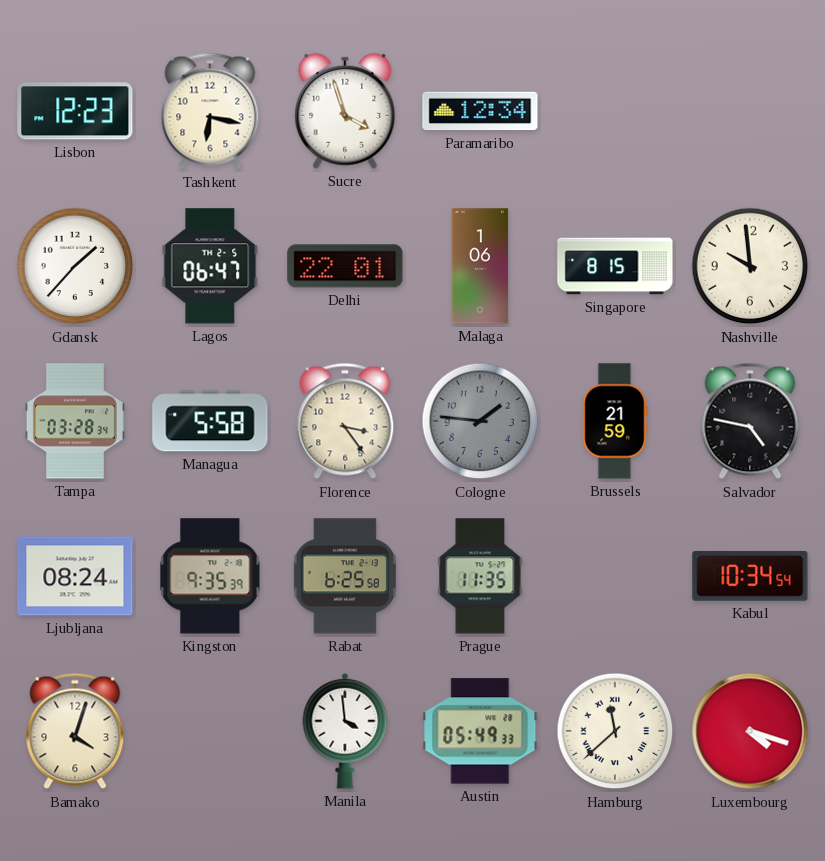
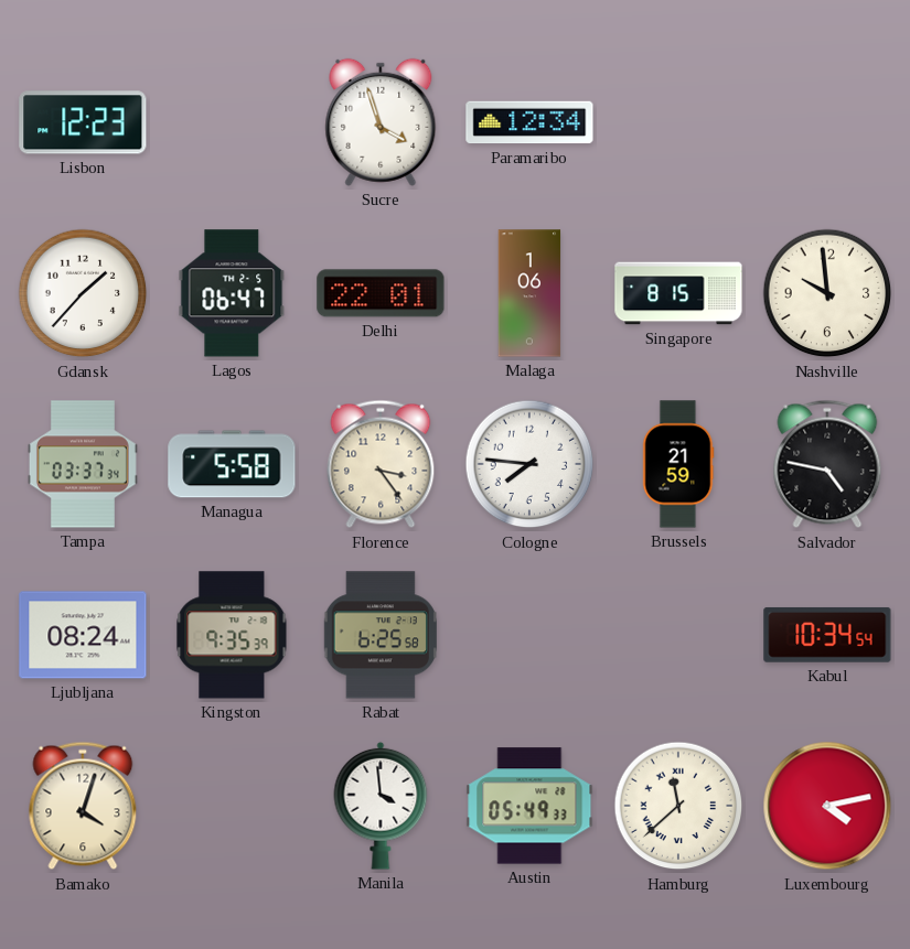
Tashkent: 6:17 -> none
Tampa: 03:28 -> 03:37
Cologne: 1:46 -> 7:46
Cologne dial: grey -> white
Prague: 11:35 -> none
Luxembourg: 4:18 -> 4:13
